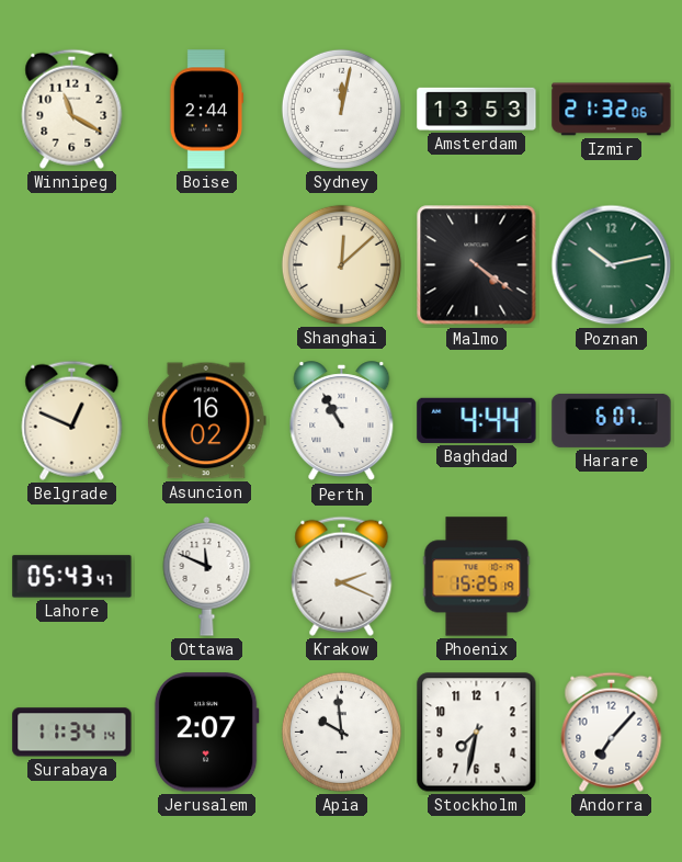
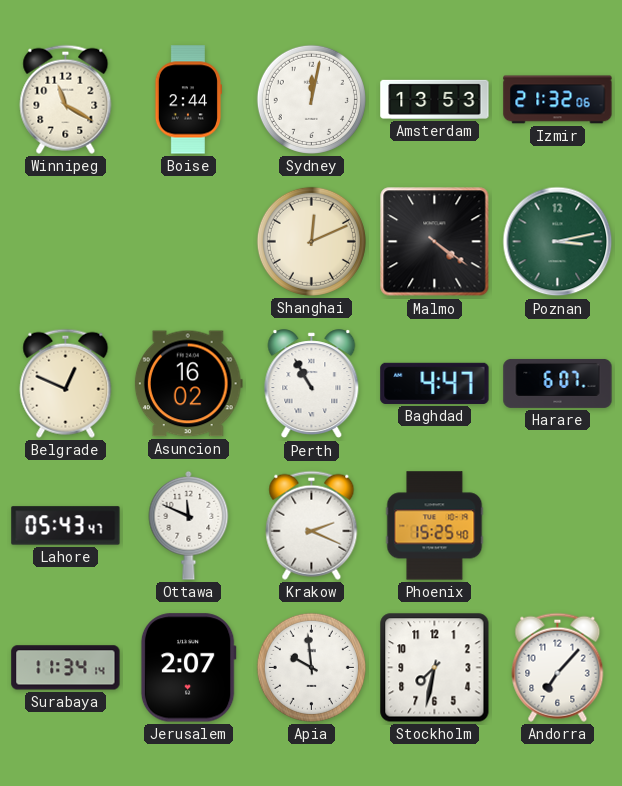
Shanghai: 12:08 -> 12:11
Poznan: 10:13 -> 3:13
Baghdad: 4:44 -> 4:47
Phoenix: 15:25:19 -> 15:25:40
